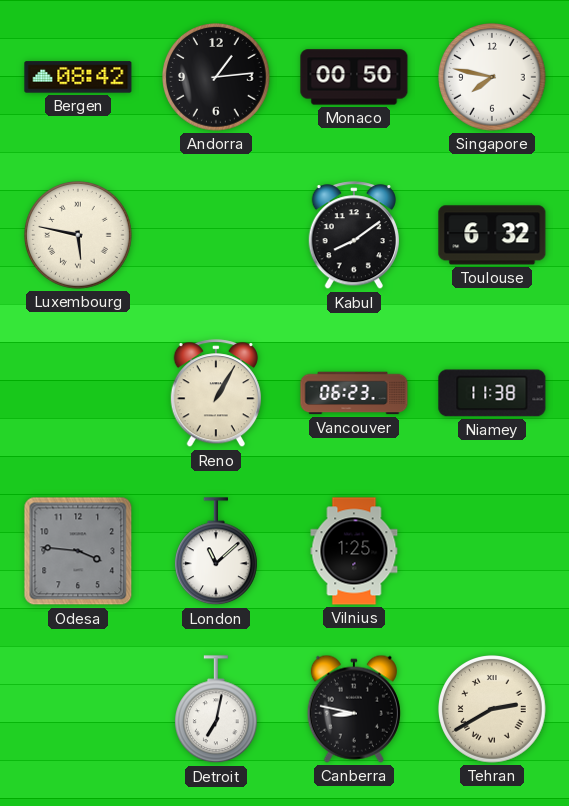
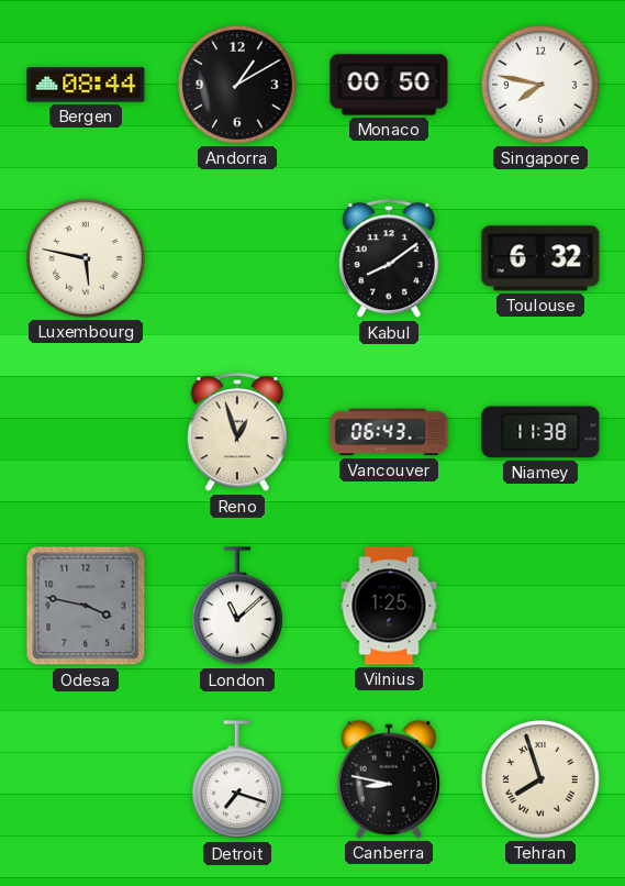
Bergen: 08:42 -> 08:44
Andorra: 1:14 -> 1:10
Reno: 1:05 -> 12:57
Vancouver: 06:23 -> 06:43
Odesa: 3:46 -> 3:47
Detroit: 7:02 -> 7:18
Tehran: 2:40 -> 7:57
